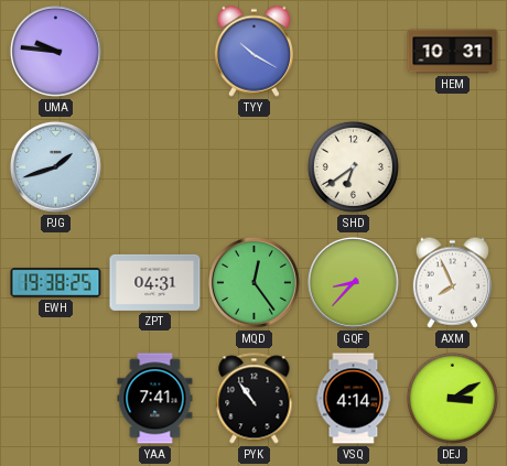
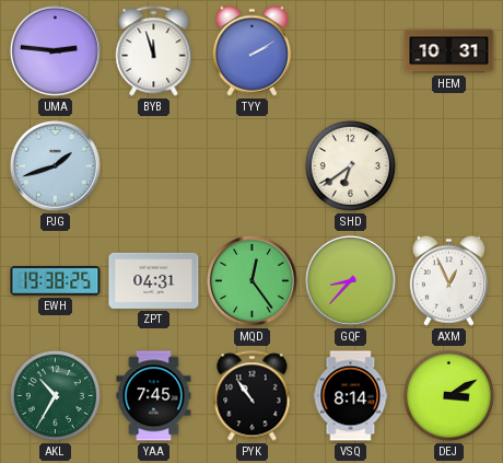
UMA: 9:46 -> 2:46
BYB: none -> 11:57
TYY: 10:20 -> 2:10
AXM: 7:56 -> 12:56
AKL: none -> 10:35
YAA: 7:41 -> 7:45
VSQ: 4:14 -> 8:14
